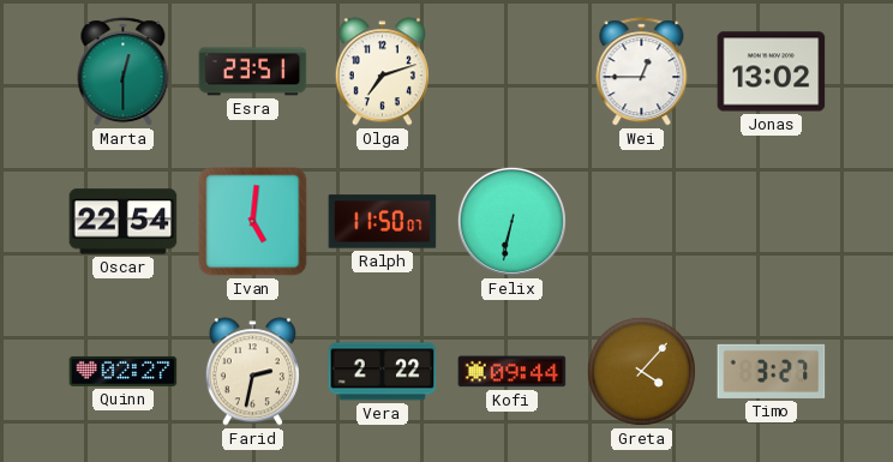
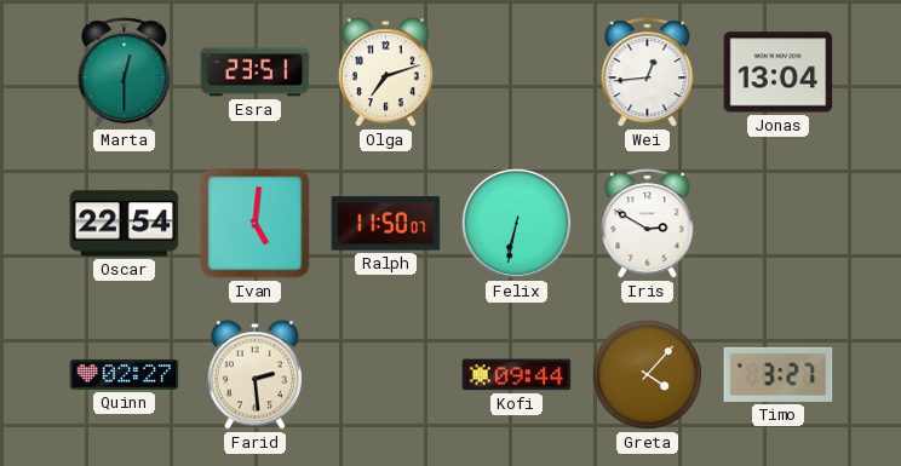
Wei: 12:45 -> 12:44
Jonas: 13:02 -> 13:04
Iris: none -> 2:50
Farid: 2:32 -> 2:29
Vera: 2:22 -> none
